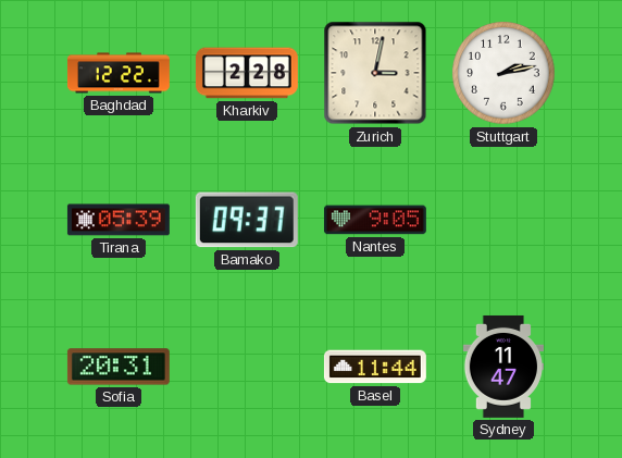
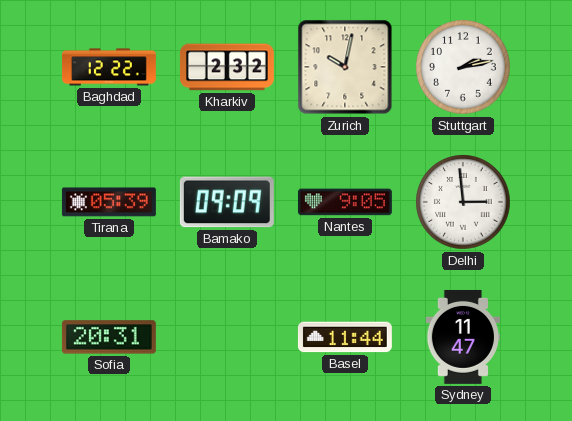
Kharkiv: 2:28 -> 2:32
Zurich: 3:02 -> 10:02
Bamako: 09:37 -> 09:09
Delhi: none -> 2:59
